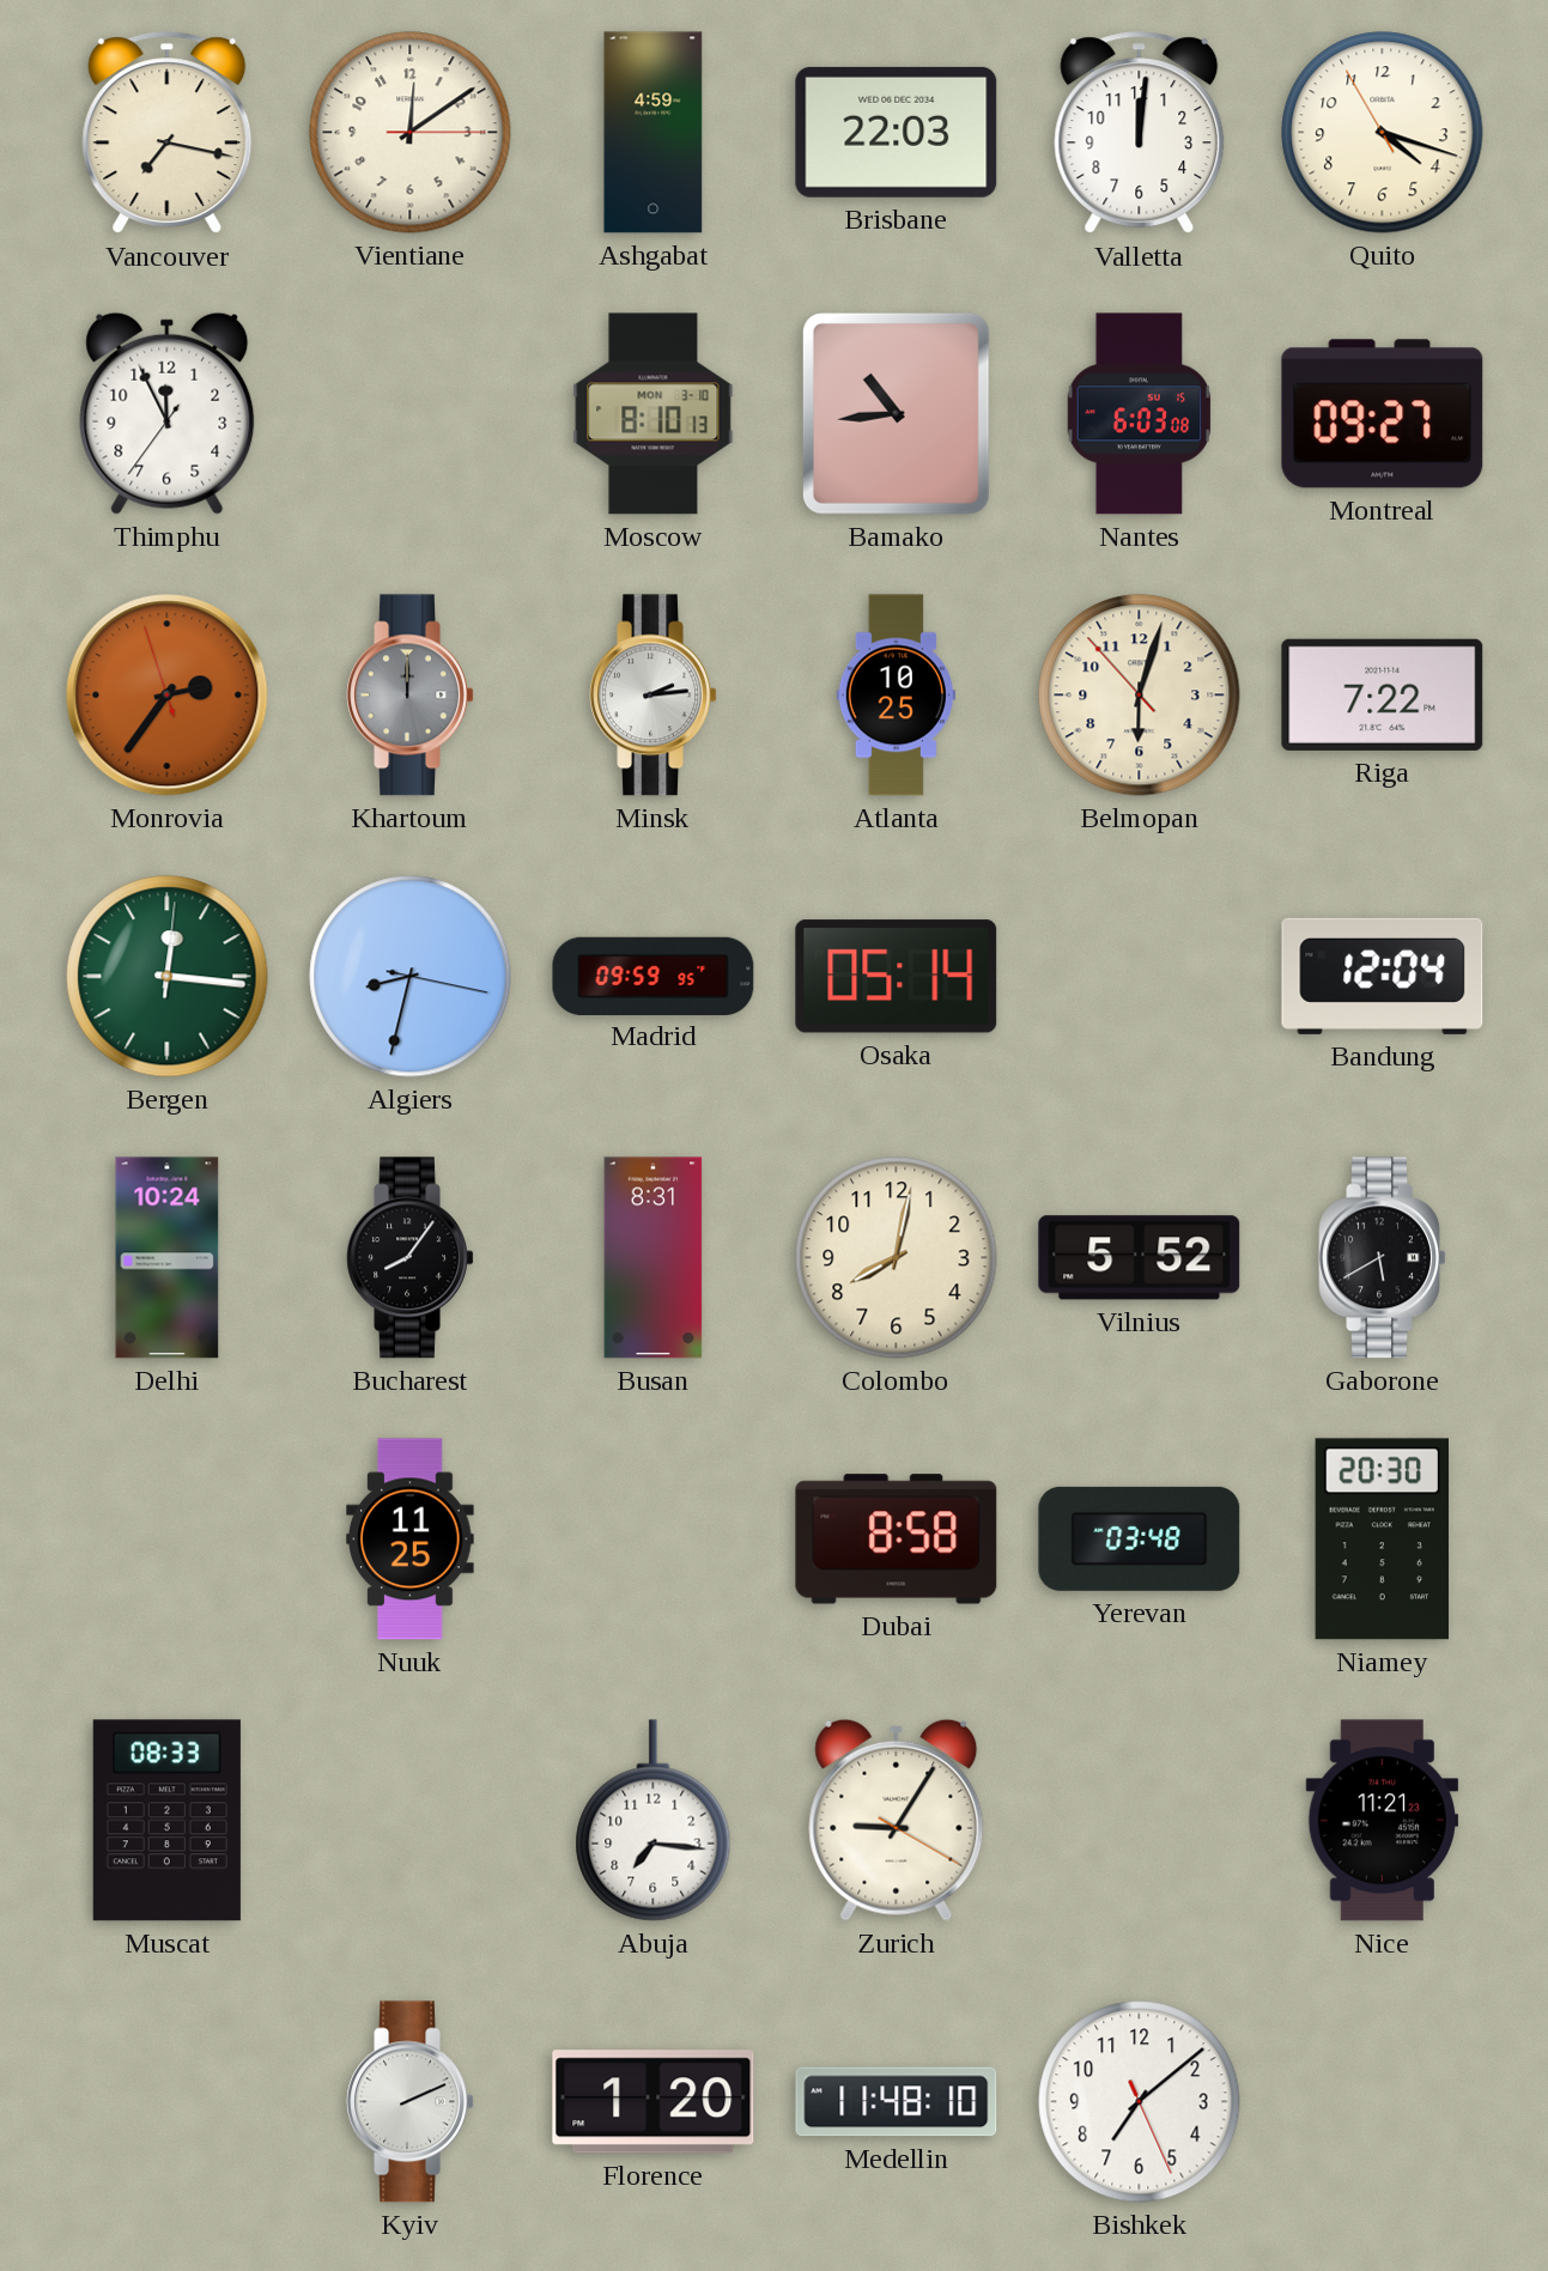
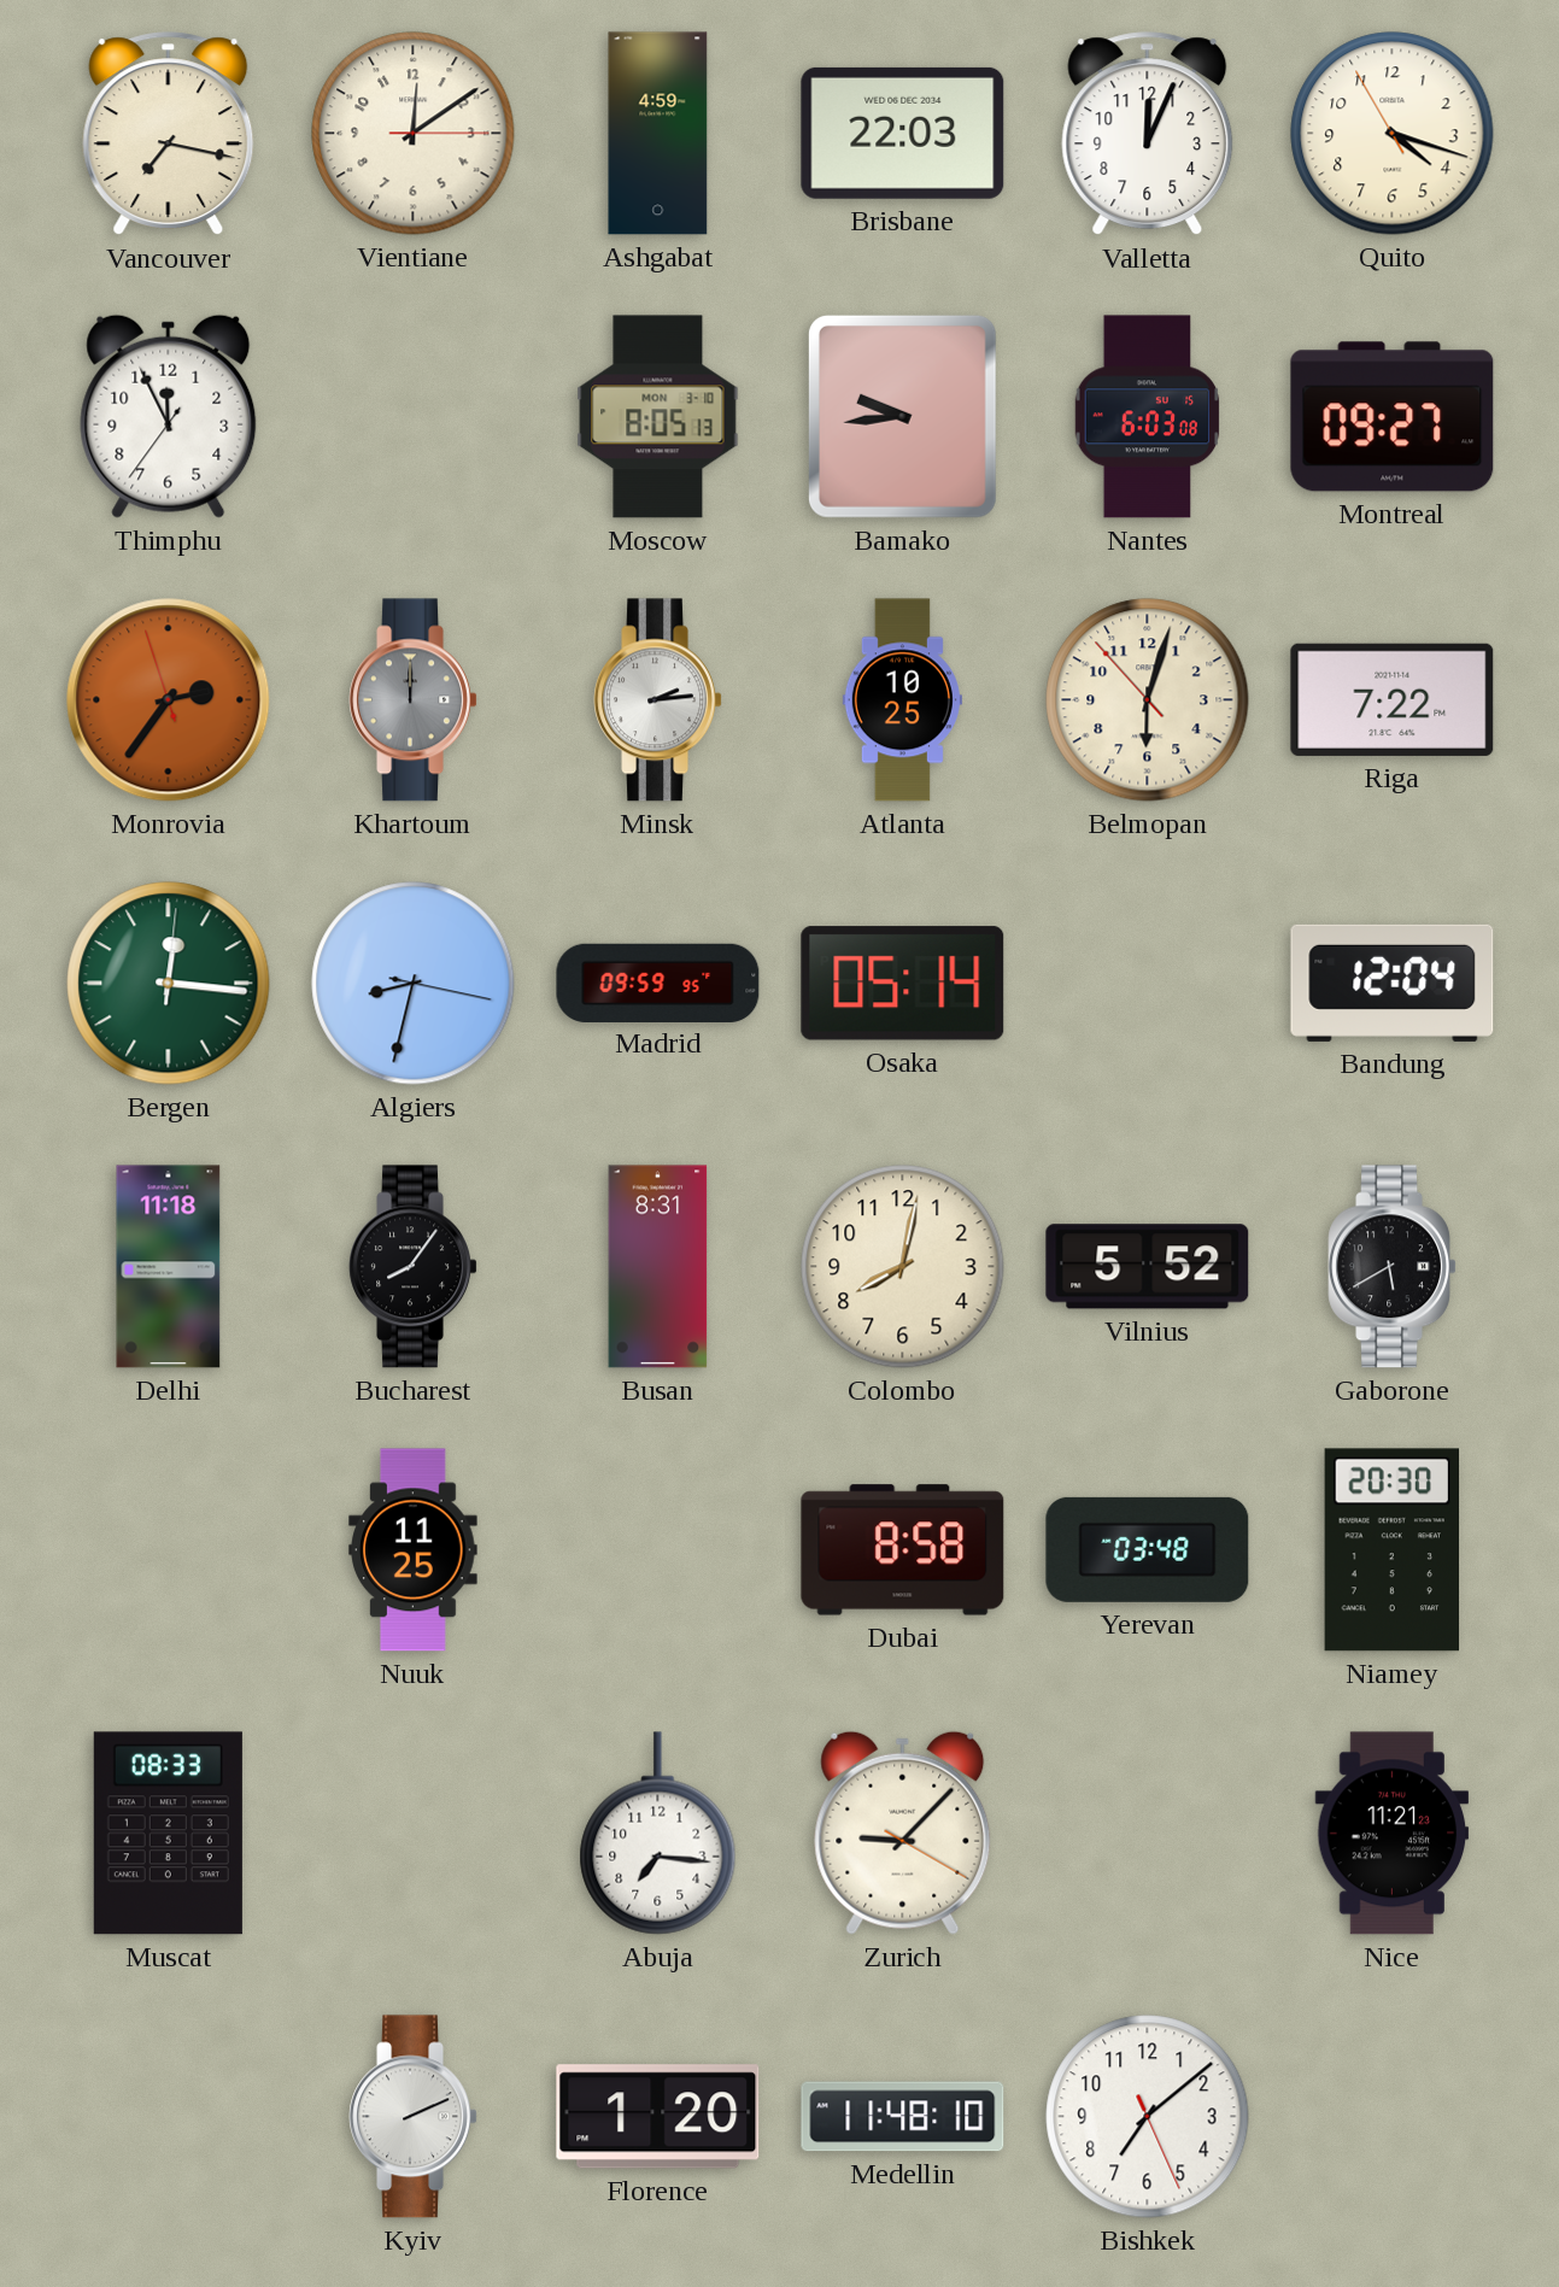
Valletta: 12:01 -> 12:04
Moscow: 8:10 -> 8:05
Bamako: 10:44 -> 9:44
Delhi: 10:24 -> 11:18
Zurich: 9:05 -> 9:07
